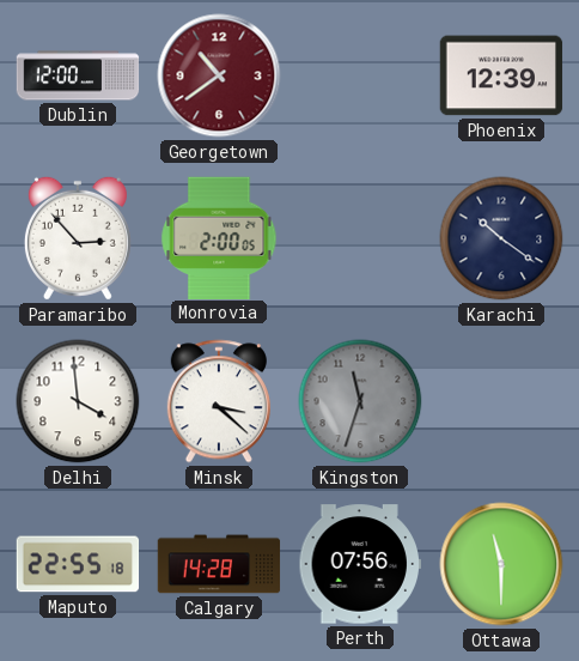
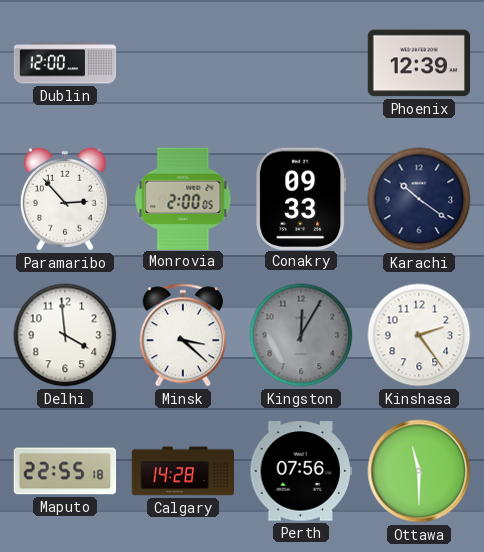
Georgetown: 10:39 -> none
Conakry: none -> 09:33
Kingston: 11:33 -> 12:05
Kinshasa: none -> 2:24
